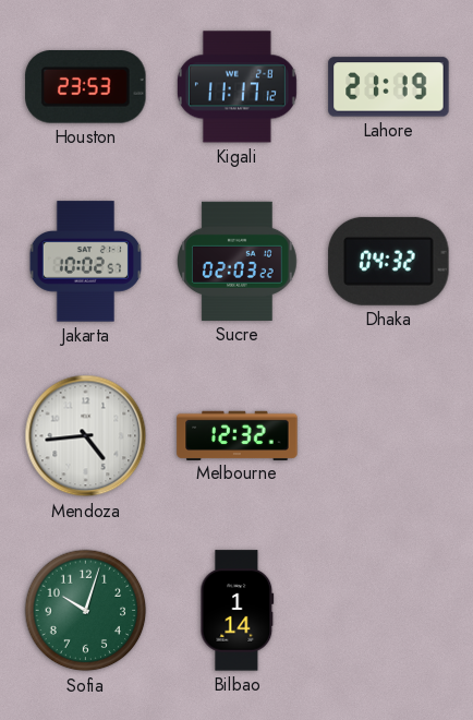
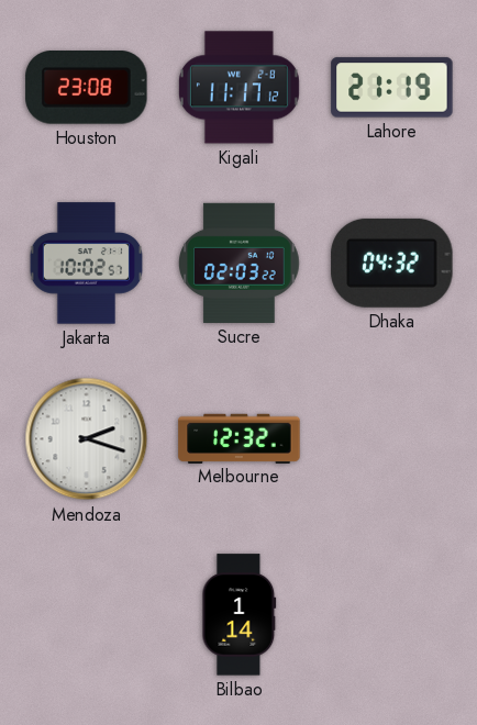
Houston: 23:53 -> 23:08
Mendoza: 4:44 -> 2:18
Sofia: 10:03 -> none
